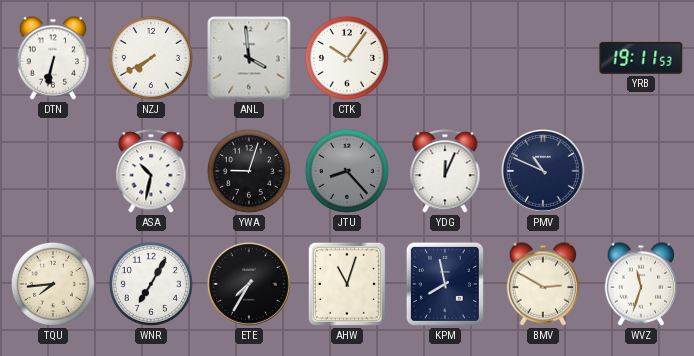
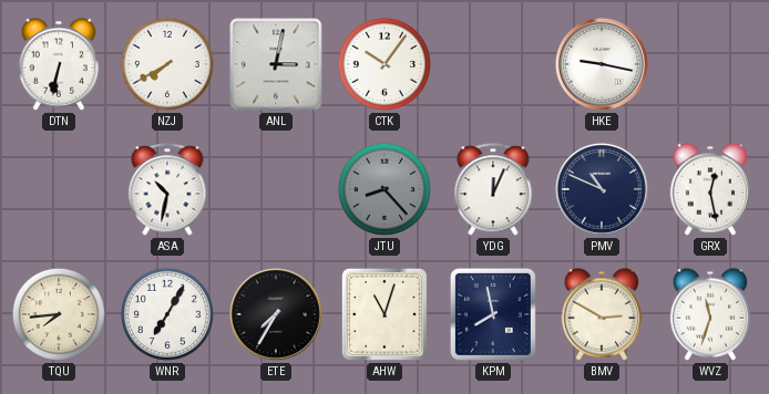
ANL: 3:59 -> 3:02
HKE: none -> 9:17
YRB: 19:11 -> none
YWA: 9:03 -> none
GRX: none -> 12:28
